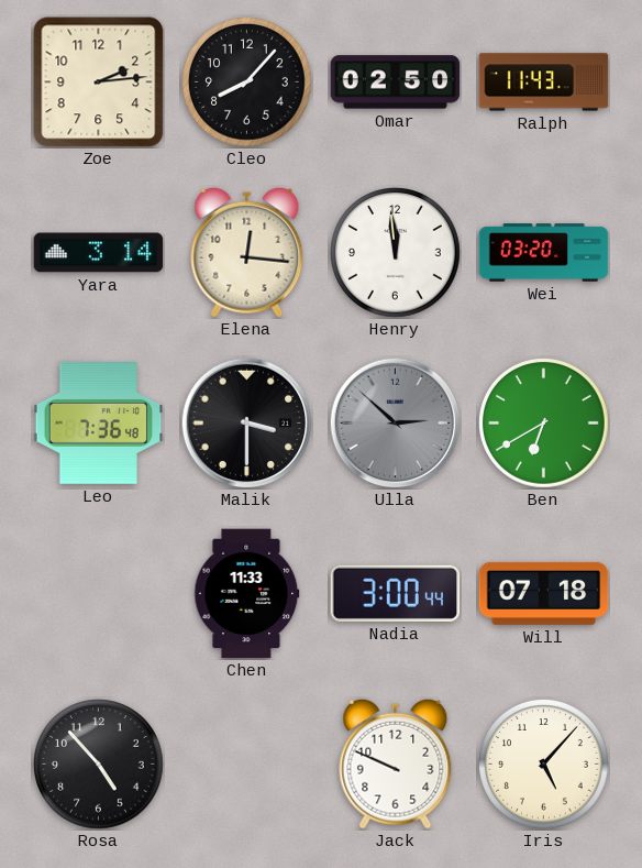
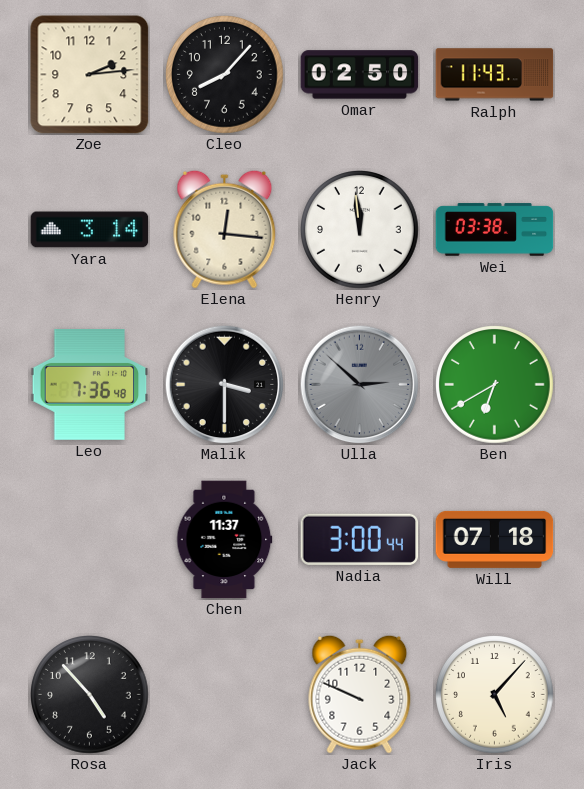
Wei: 03:20 -> 03:38
Chen: 11:33 -> 11:37
